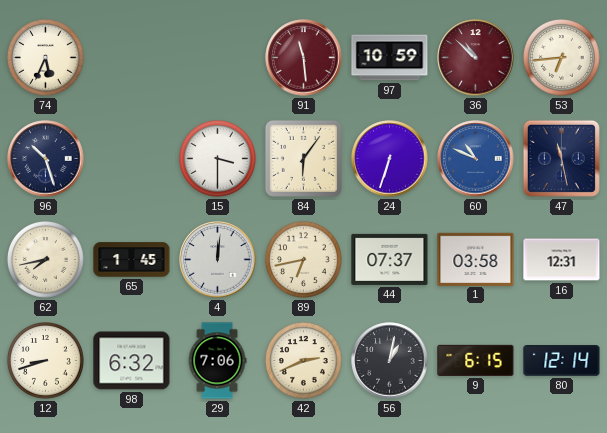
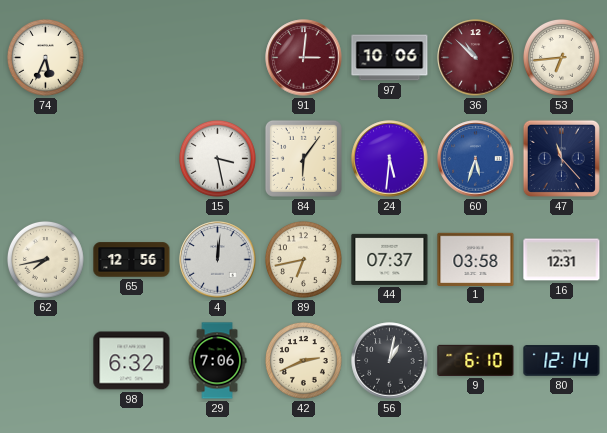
91: 11:29 -> 3:01
97: 10:59 -> 10:06
96: 10:27 -> none
15: 3:30 -> 3:28
24: 6:33 -> 5:31
60: 10:49 -> 5:33
47: 11:28 -> 11:23
65: 1:45 -> 12:56
12: 8:42 -> none
9: 6:15 -> 6:10
